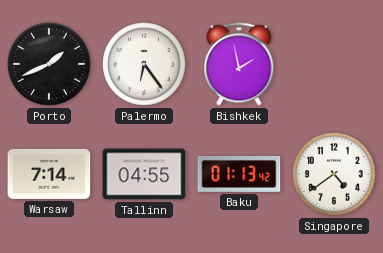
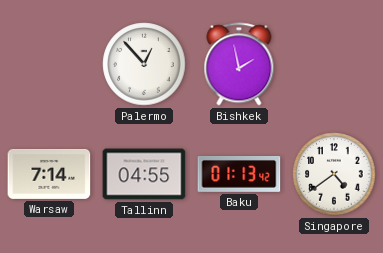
Porto: 1:41 -> none
Palermo: 6:24 -> 12:53
